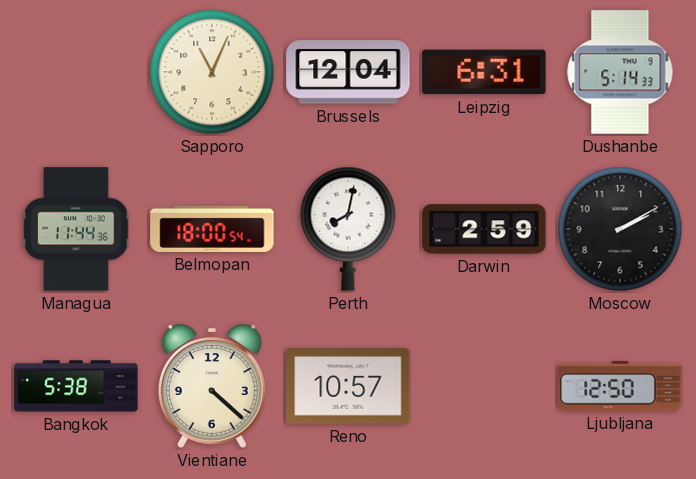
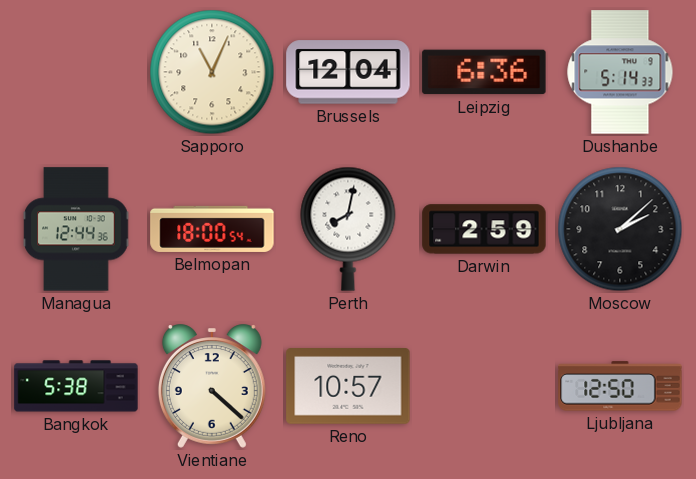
Leipzig: 6:31 -> 6:36
Managua: 11:44 -> 12:44
Moscow: 2:10 -> 2:08
